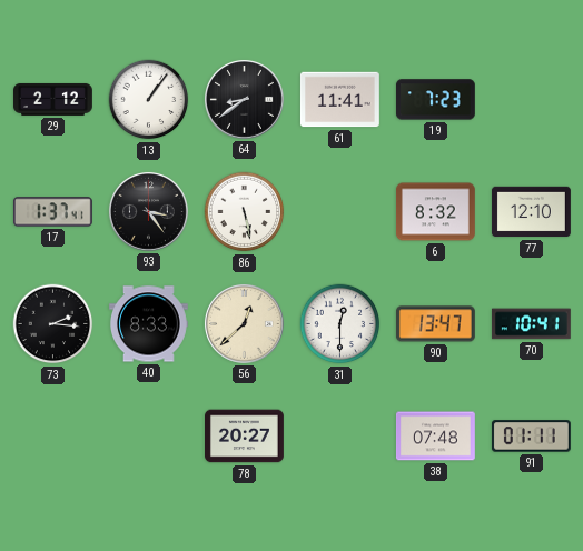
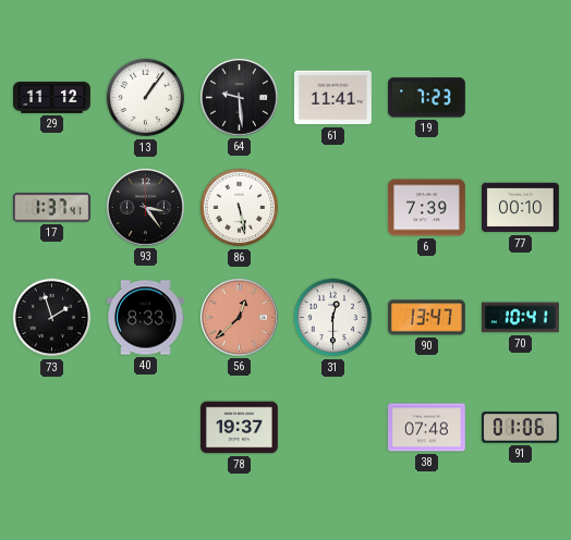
29: 2:12 -> 11:12
64: 8:39 -> 9:29
6: 8:32 -> 7:39
77: 12:10 -> 00:10
73: 2:16 -> 1:57
56 dial: cream -> salmon
78: 20:27 -> 19:37
91: 01:11 -> 01:06
